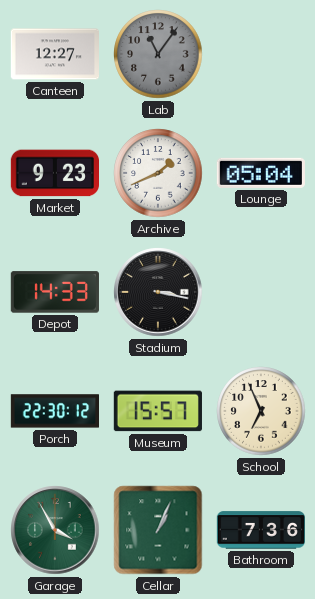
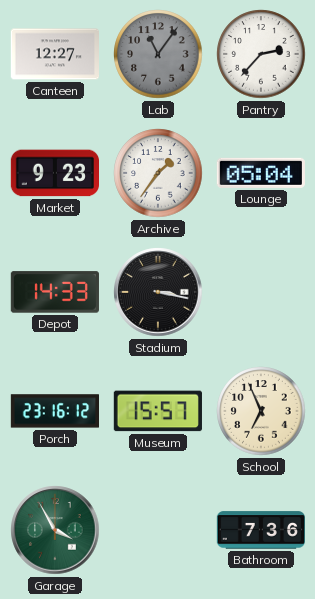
Pantry: none -> 2:37
Archive: 1:41 -> 1:36
Porch: 22:30 -> 23:16
Cellar: 1:04 -> none
